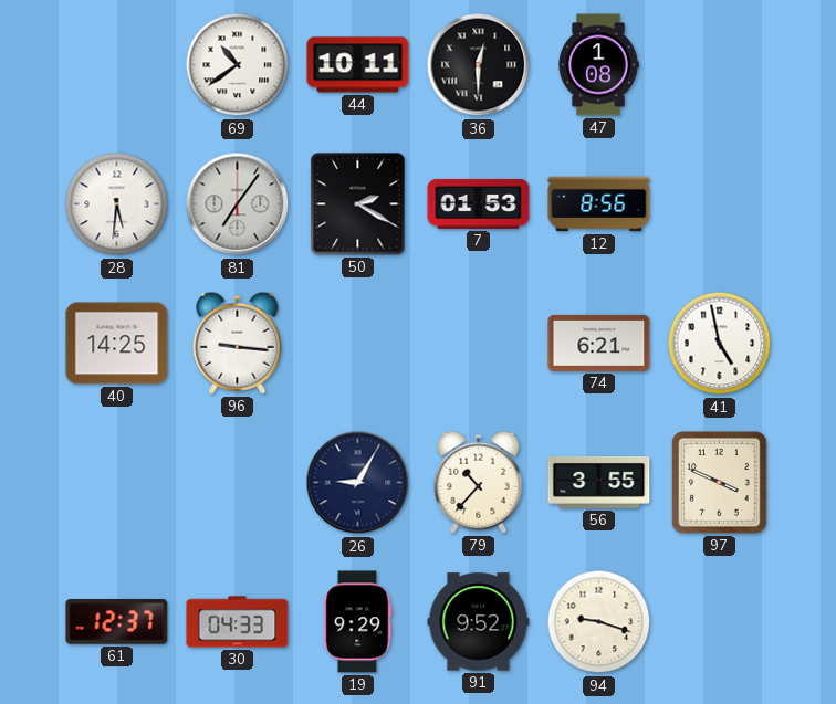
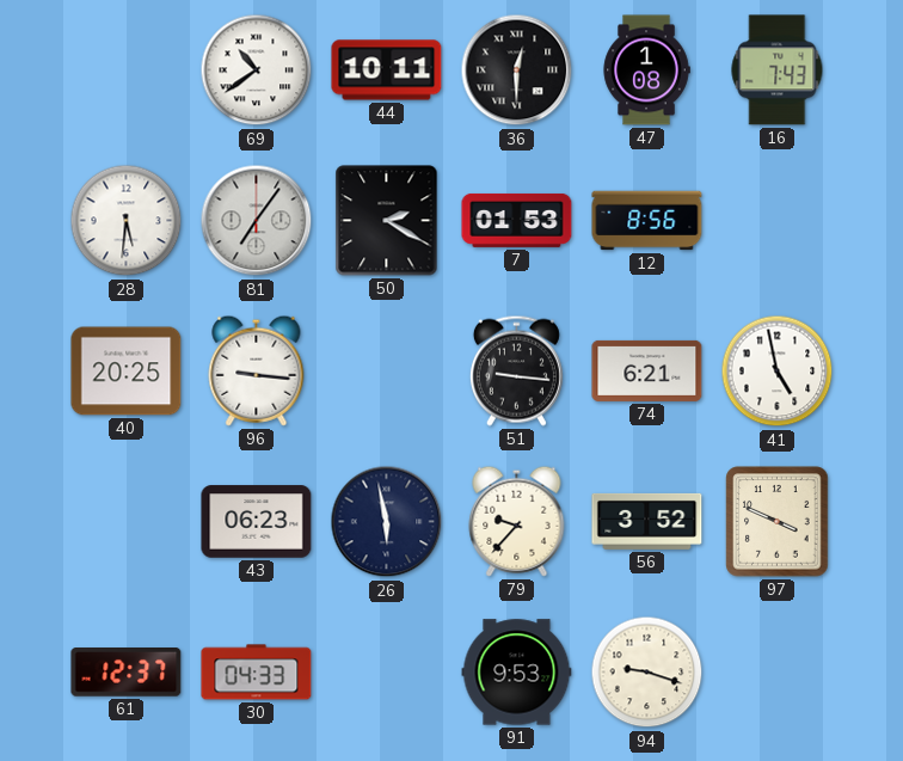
16: none -> 7:43
40: 14:25 -> 20:25
51: none -> 9:16
43: none -> 06:23
26: 9:05 -> 5:58
79: 10:37 -> 9:37
56: 3:55 -> 3:52
19: 9:29 -> none
91: 9:52 -> 9:53
